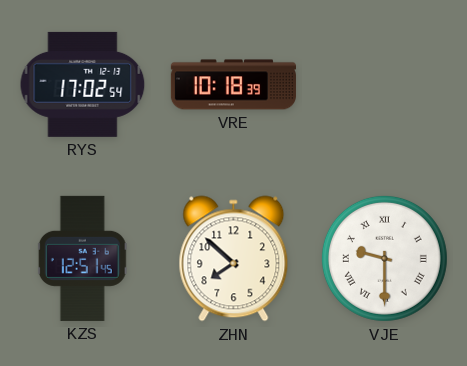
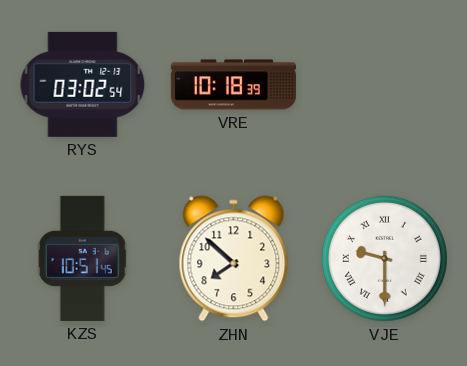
RYS: 17:02 -> 03:02
KZS: 12:51 -> 10:51
